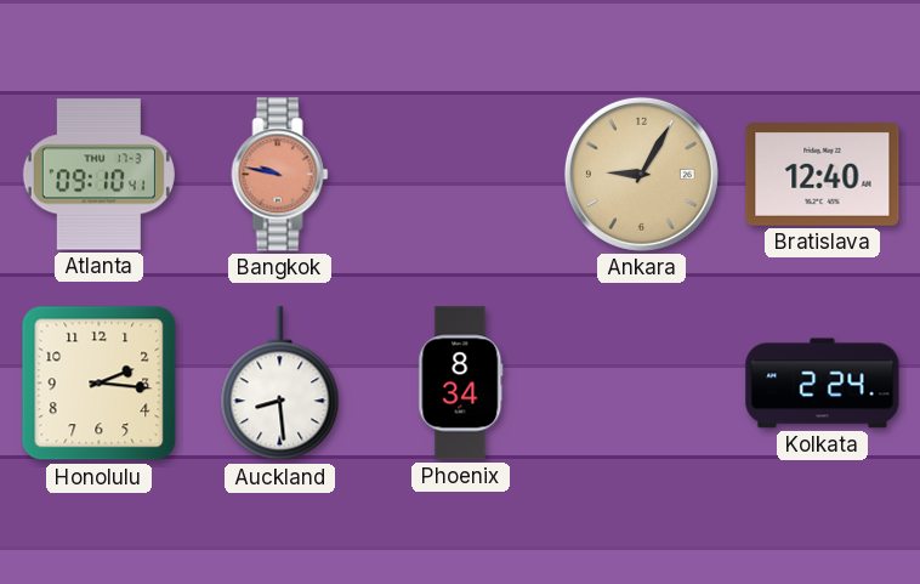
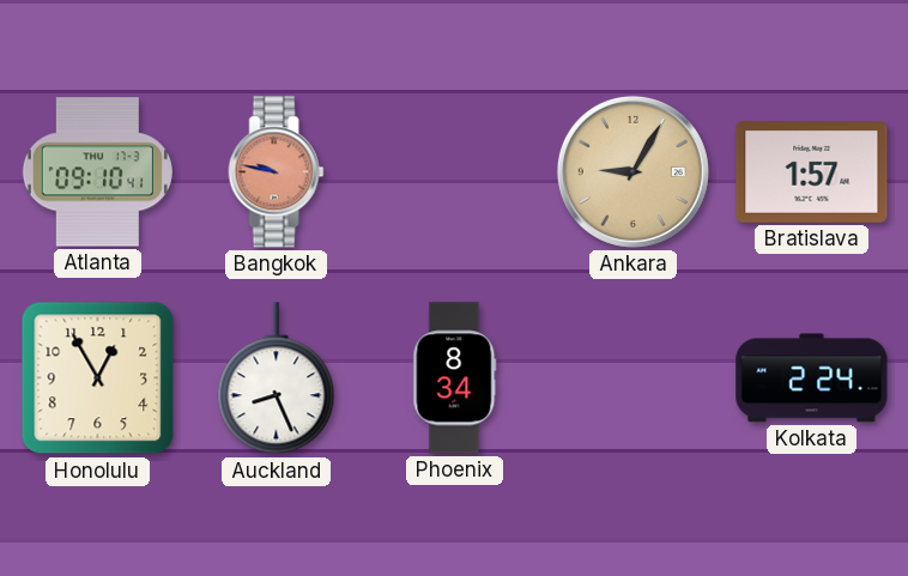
Bratislava: 12:40 -> 1:57
Honolulu: 2:16 -> 12:55
Auckland: 8:29 -> 8:26
